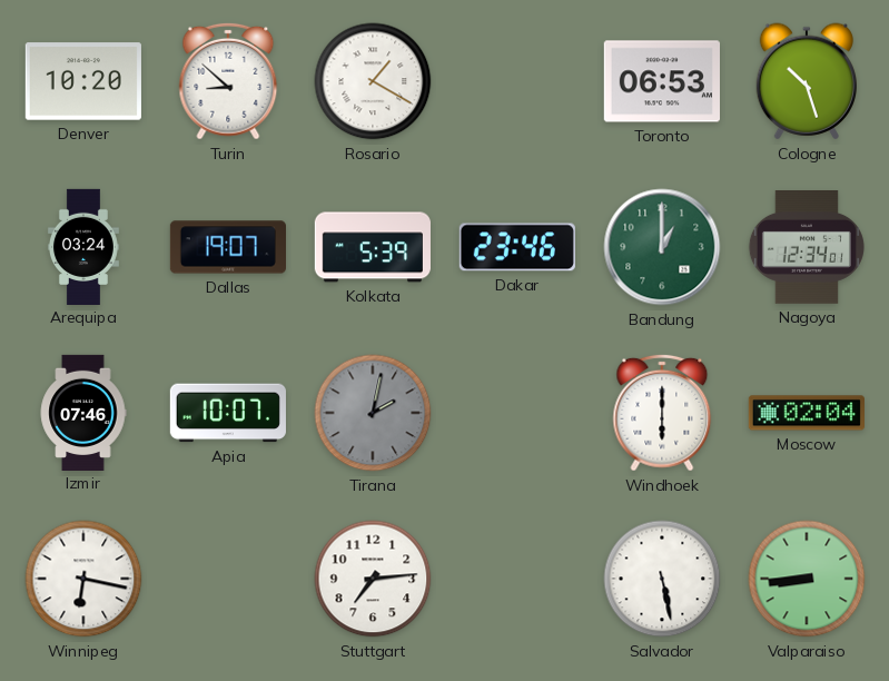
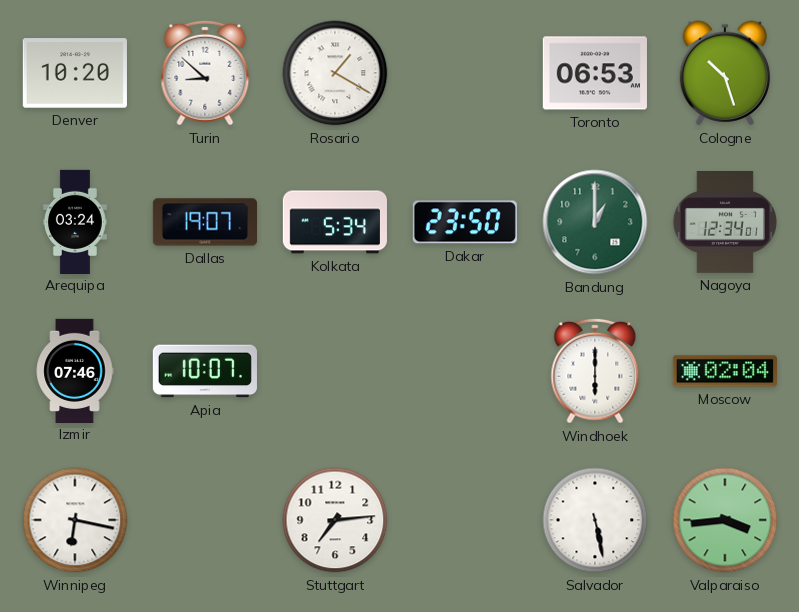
Kolkata: 5:39 -> 5:34
Dakar: 23:46 -> 23:50
Tirana: 2:02 -> none
Valparaiso: 8:44 -> 3:44
